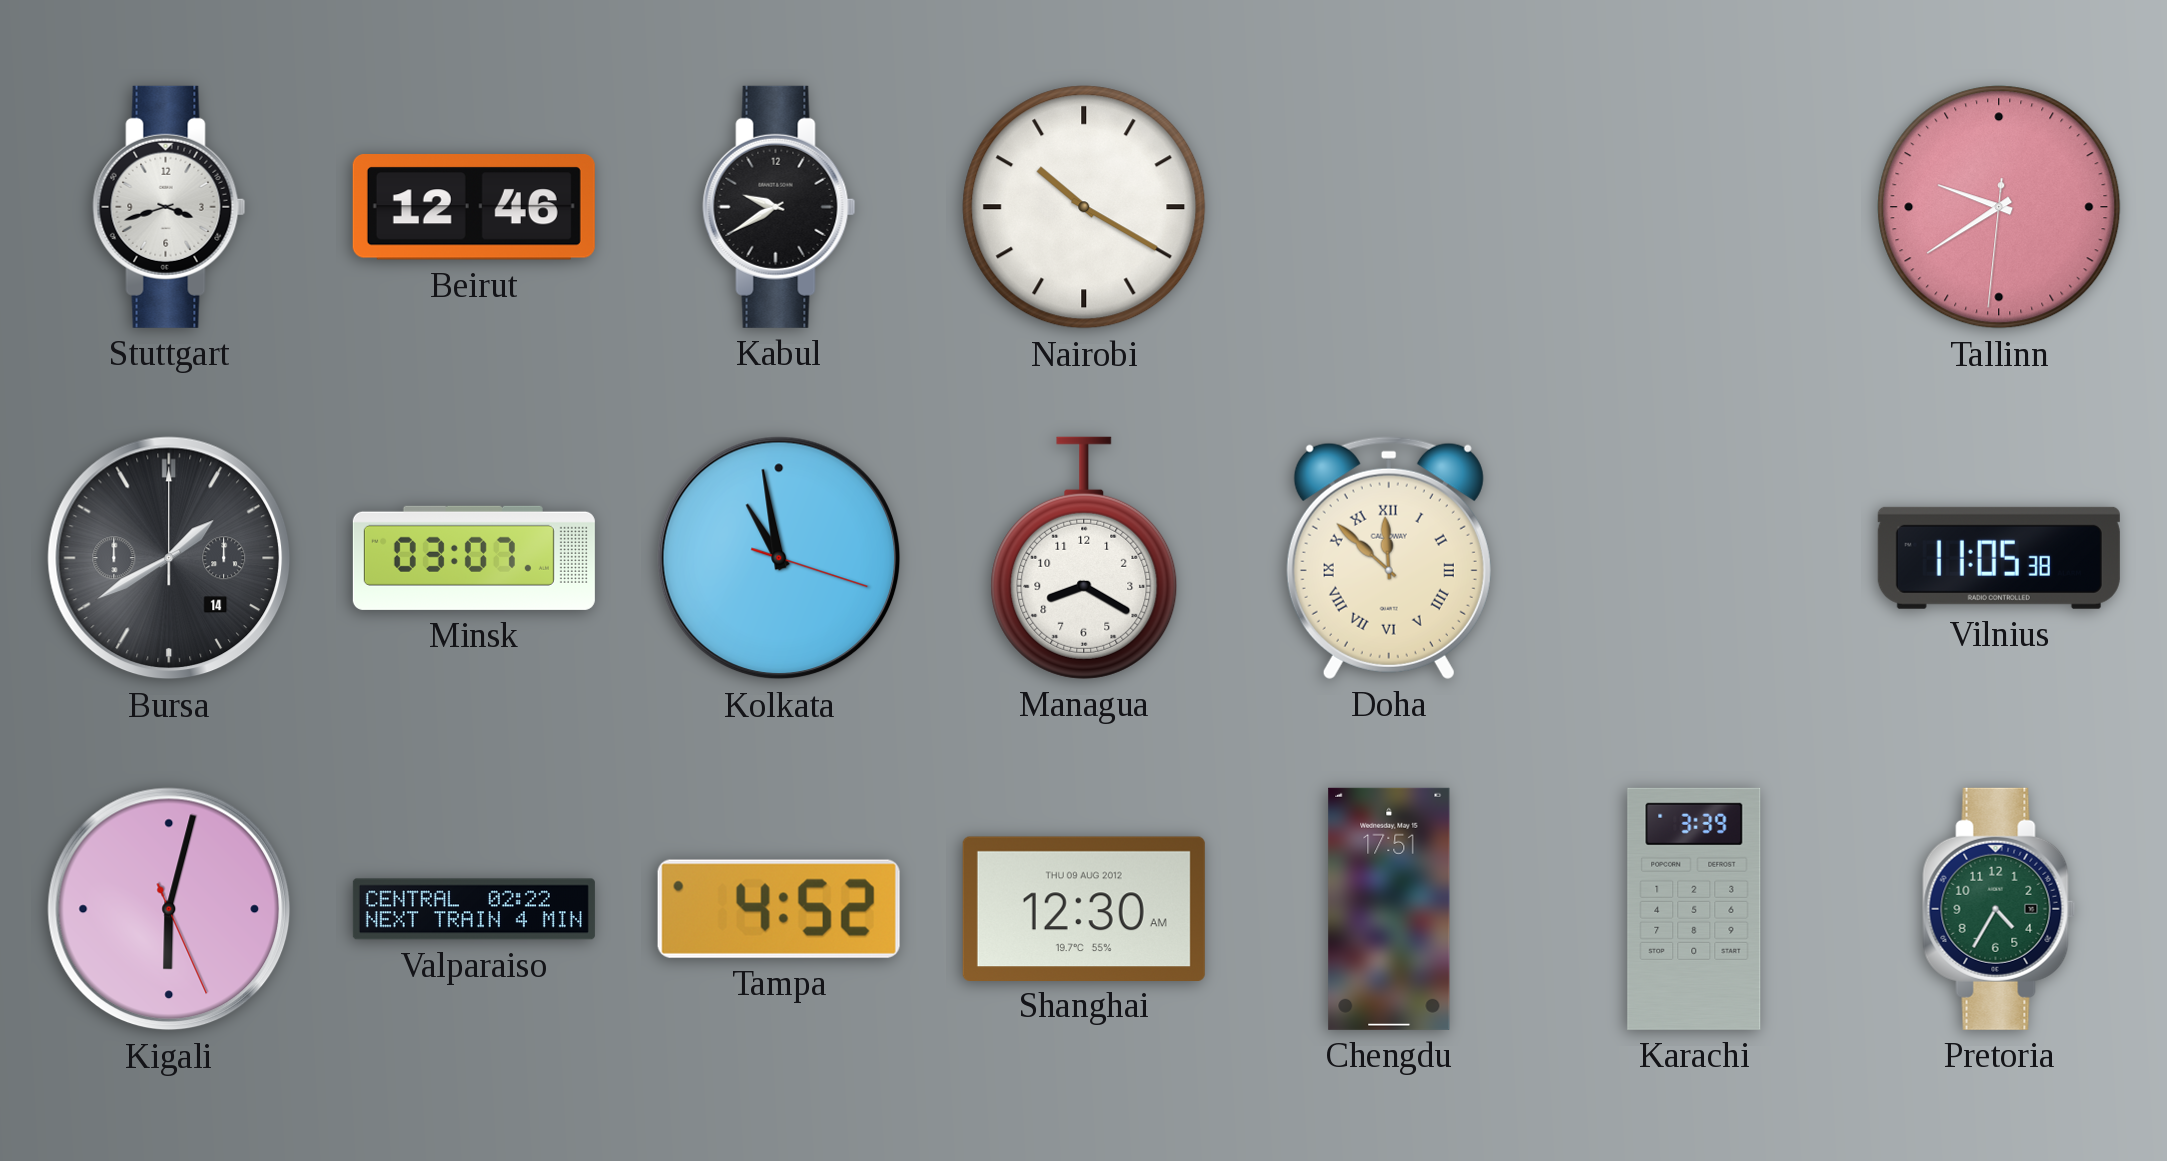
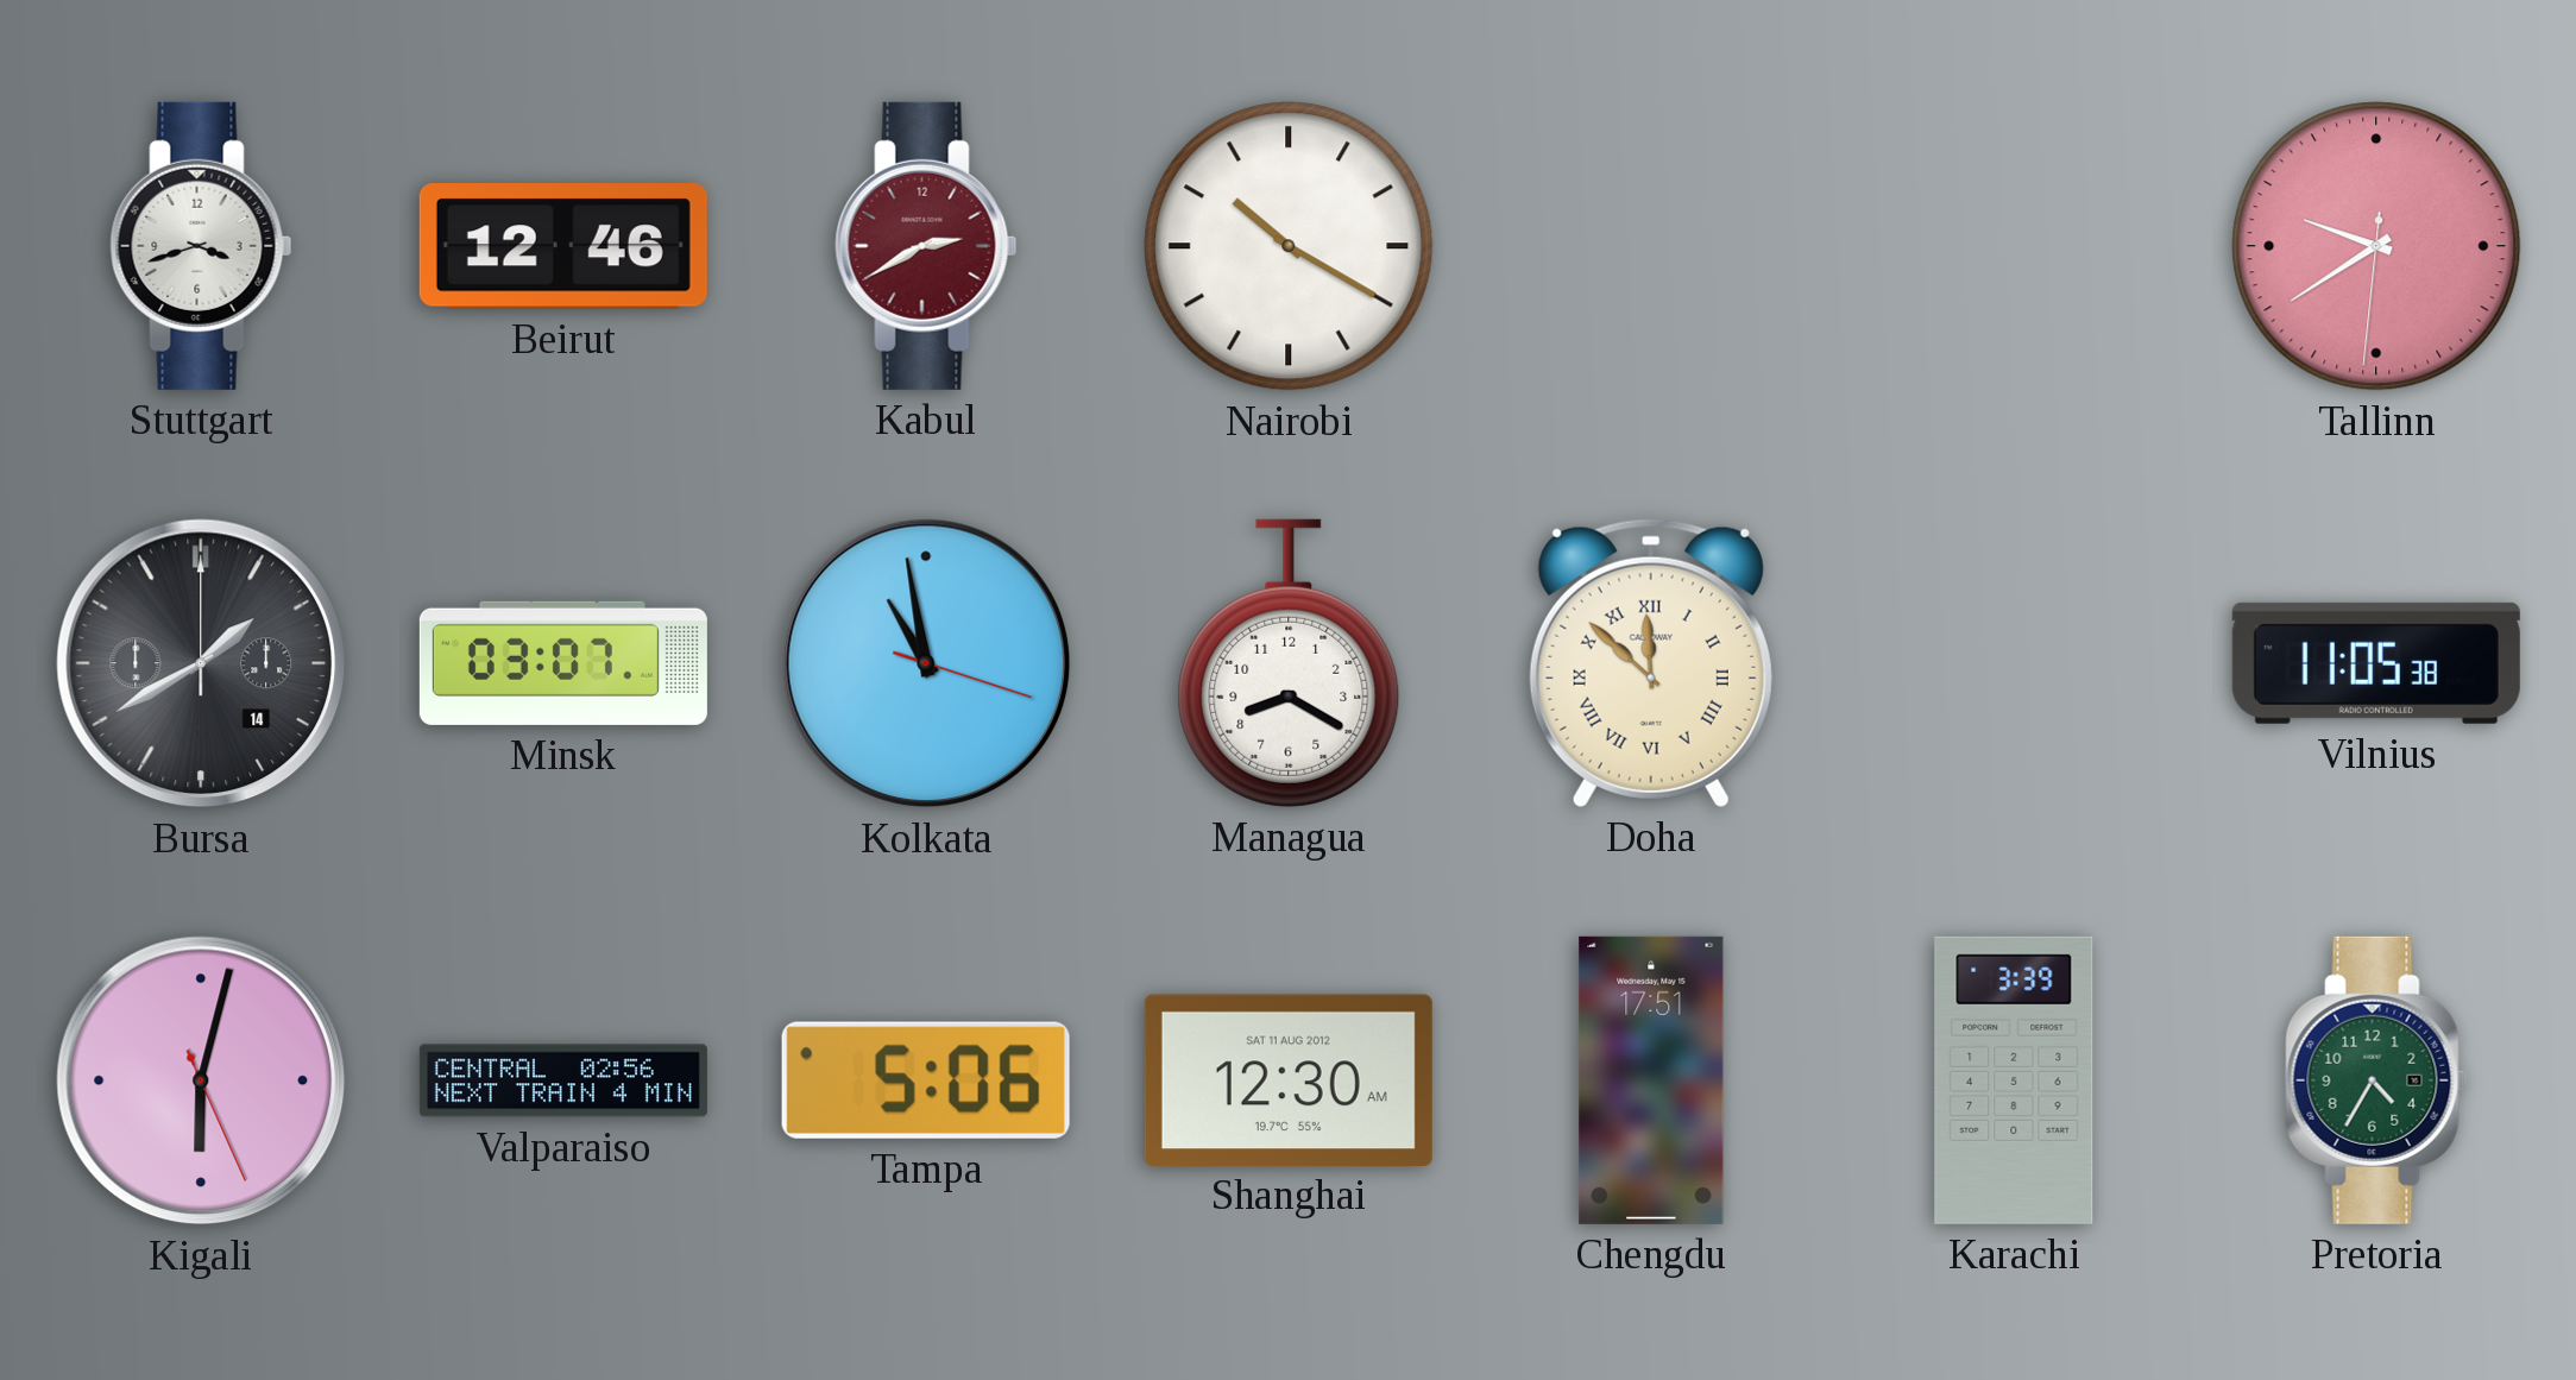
Kabul: 9:40 -> 2:40
Kabul dial: black -> burgundy
Valparaiso: 02:22 -> 02:56
Tampa: 4:52 -> 5:06
Shanghai date: THU 09 AUG 2012 -> SAT 11 AUG 2012
